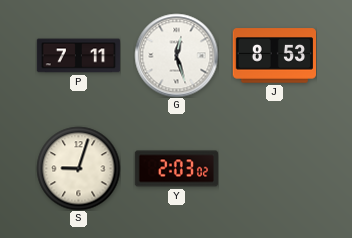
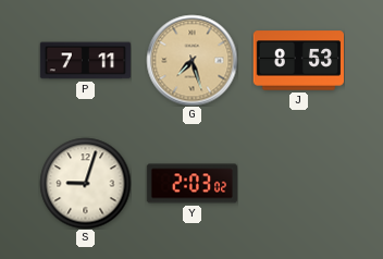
G: 12:27 -> 7:27
G dial: white -> champagne
